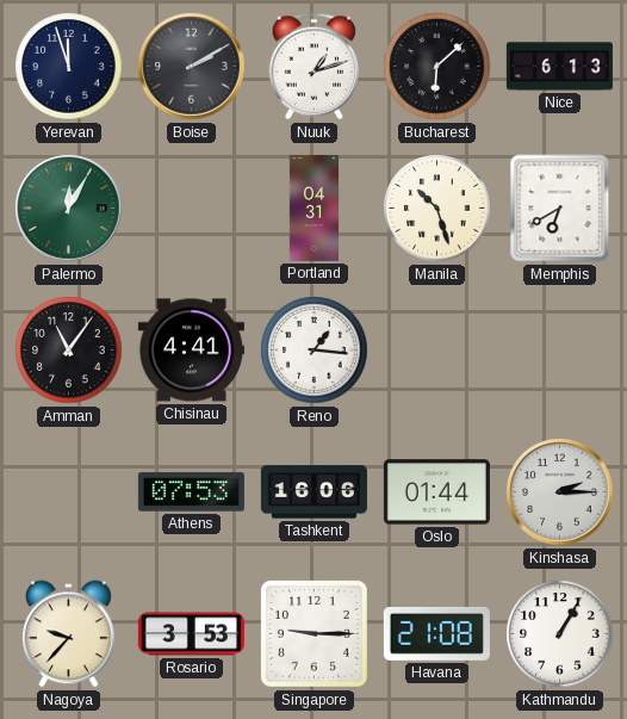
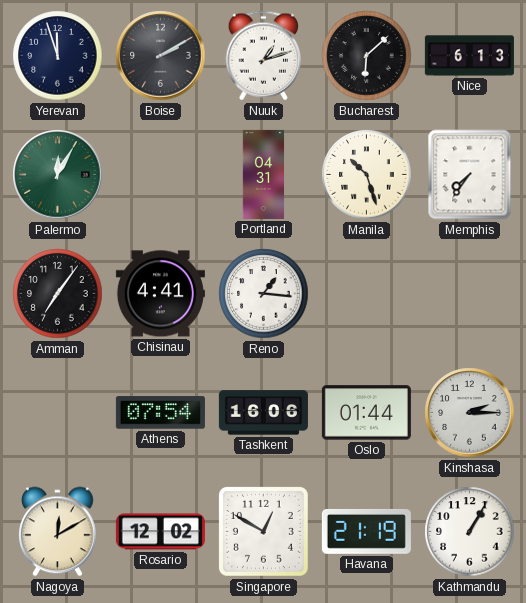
Memphis: 6:40 -> 7:36
Amman: 11:06 -> 7:06
Athens: 07:53 -> 07:54
Nagoya: 9:37 -> 12:10
Rosario: 3:53 -> 12:02
Singapore: 9:15 -> 12:50
Havana: 21:08 -> 21:19
